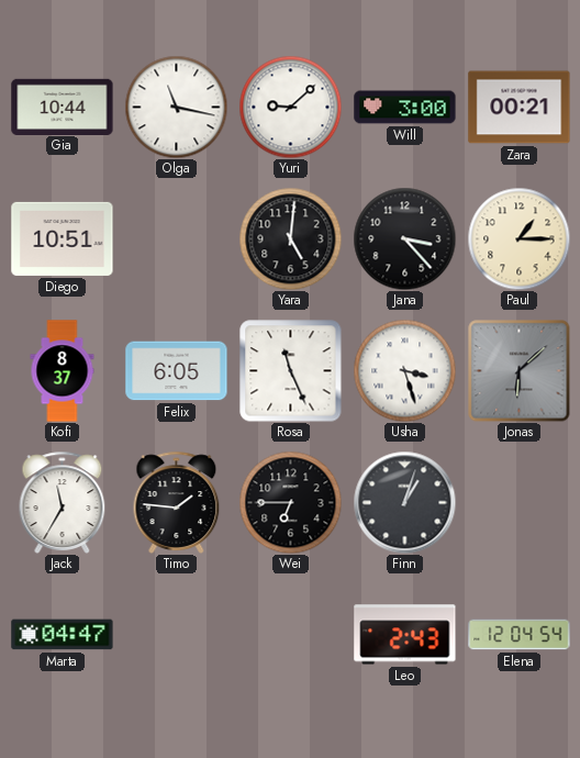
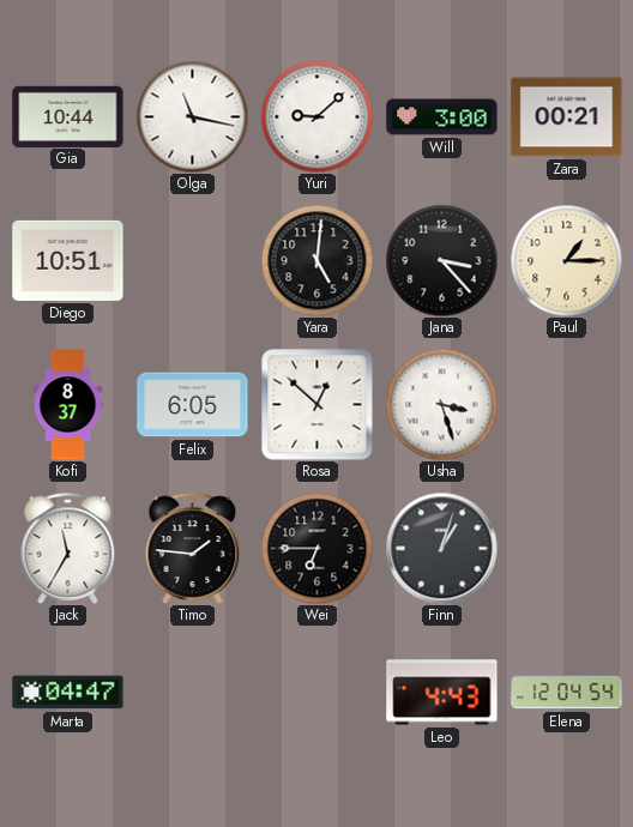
Rosa: 11:26 -> 12:52
Jonas: 6:08 -> none
Leo: 2:43 -> 4:43
